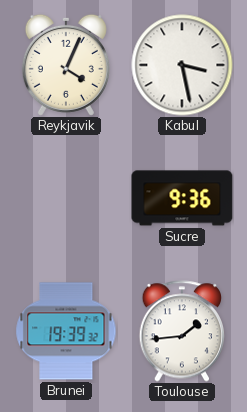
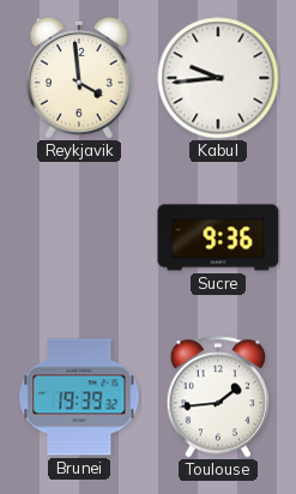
Reykjavik: 4:04 -> 3:59
Kabul: 3:28 -> 9:44
